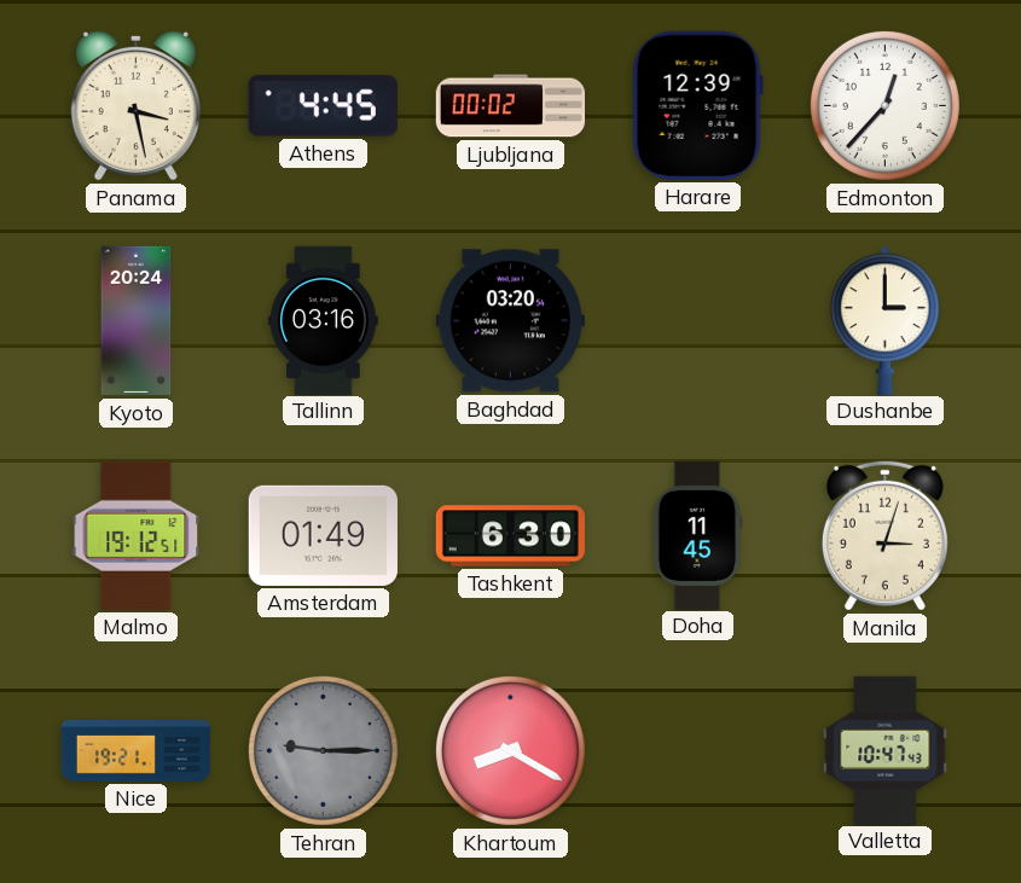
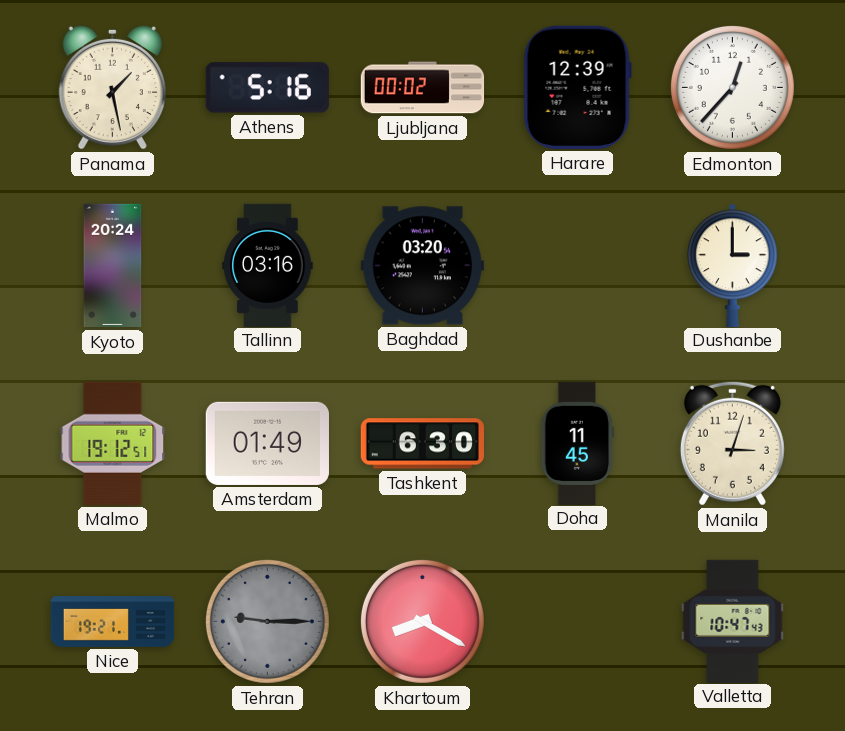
Panama: 3:28 -> 1:28
Athens: 4:45 -> 5:16
